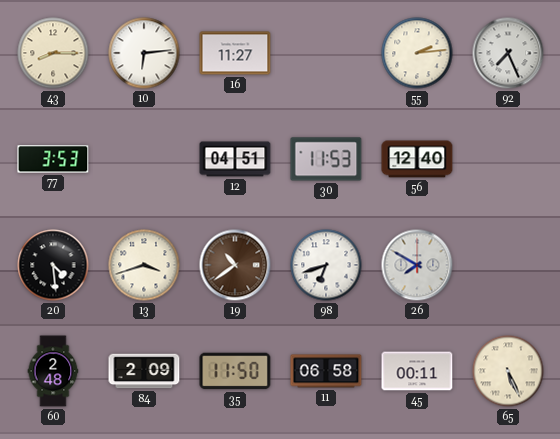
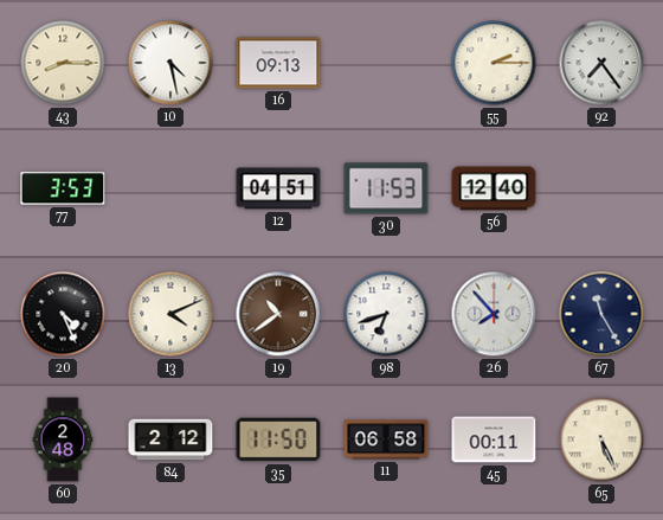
10: 6:14 -> 4:28
16: 11:27 -> 09:13
55: 2:14 -> 2:15
92: 7:26 -> 7:24
20: 4:29 -> 4:26
13: 3:42 -> 4:11
26: 7:50 -> 7:53
67: none -> 11:25
84: 2:09 -> 2:12
